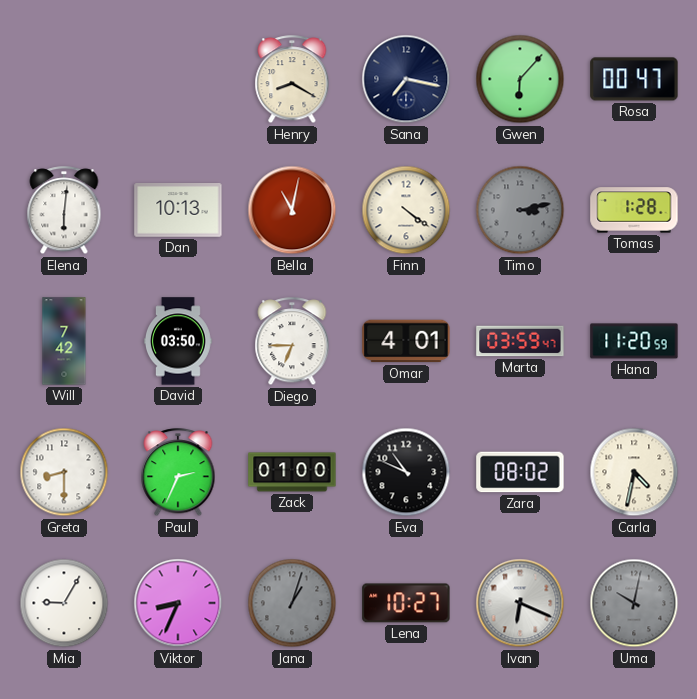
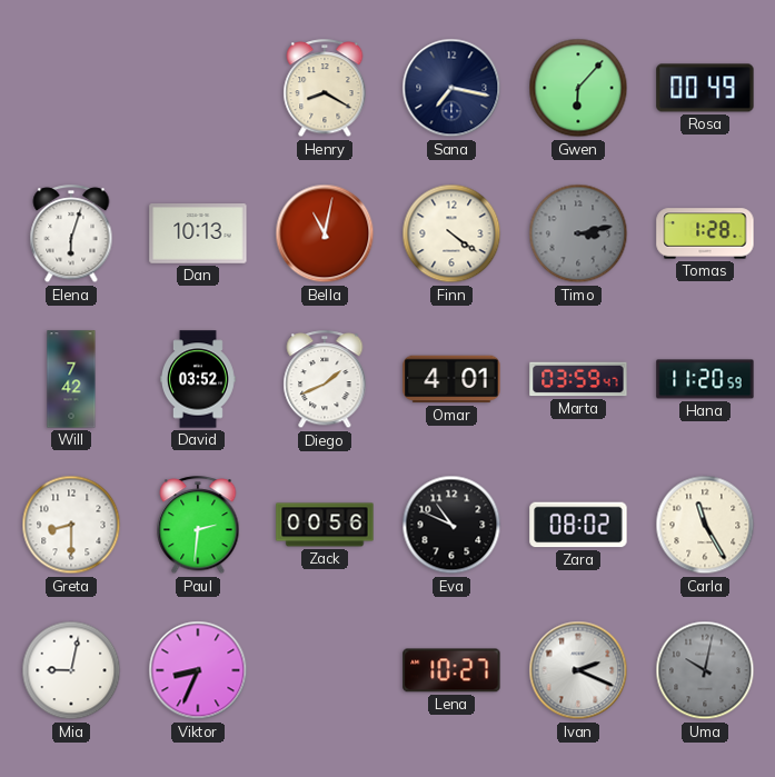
Rosa: 00:47 -> 00:49
Elena: 6:01 -> 6:03
David: 03:50 -> 03:52
Diego: 6:45 -> 1:41
Paul: 2:34 -> 2:31
Zack: 01:00 -> 00:56
Carla: 4:32 -> 11:25
Mia: 9:05 -> 9:02
Jana: 1:03 -> none
Ivan: 6:19 -> 2:19
